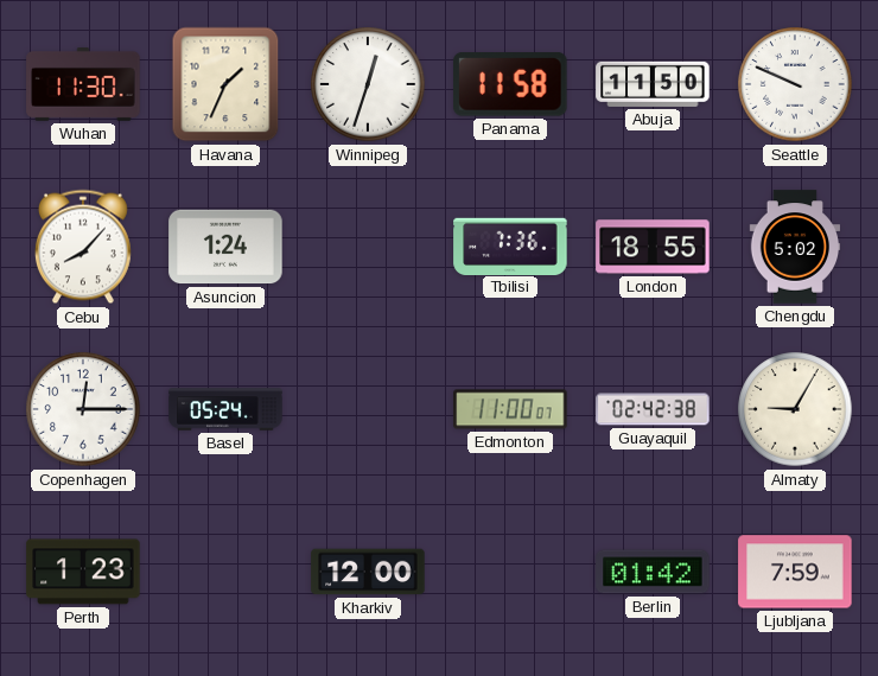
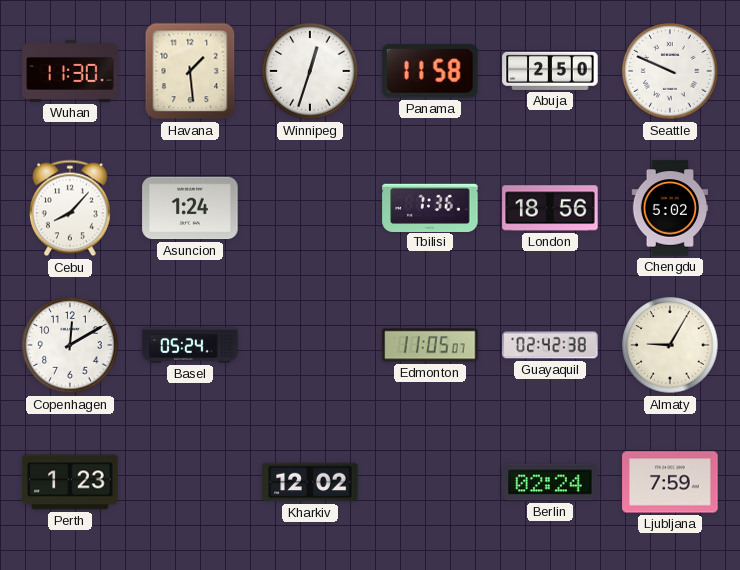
Havana: 1:34 -> 1:29
Abuja: 11:50 -> 2:50
London: 18:55 -> 18:56
Copenhagen: 12:15 -> 12:10
Edmonton: 11:00 -> 11:05
Kharkiv: 12:00 -> 12:02
Berlin: 01:42 -> 02:24
